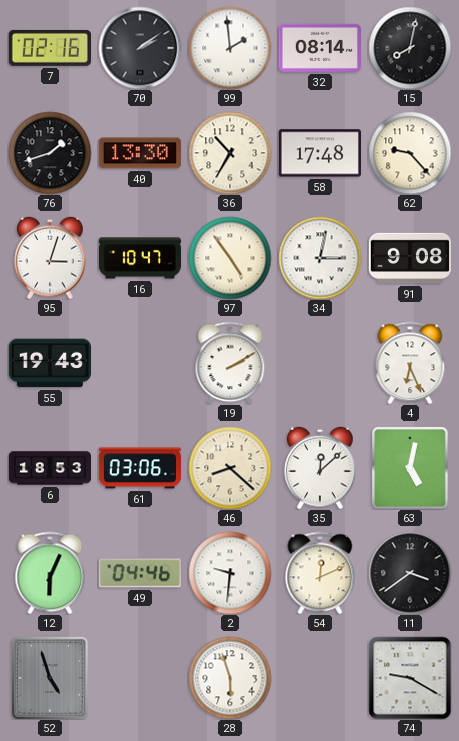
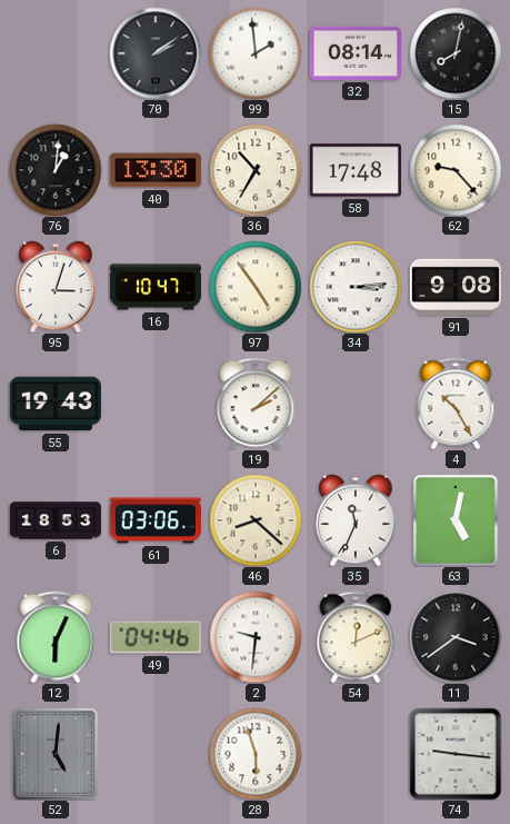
7: 02:16 -> none
76: 1:42 -> 1:01
34: 3:02 -> 3:14
19: 2:10 -> 2:08
4: 6:26 -> 10:25
35: 12:08 -> 11:34
52: 4:57 -> 5:01
74: 9:20 -> 9:16
